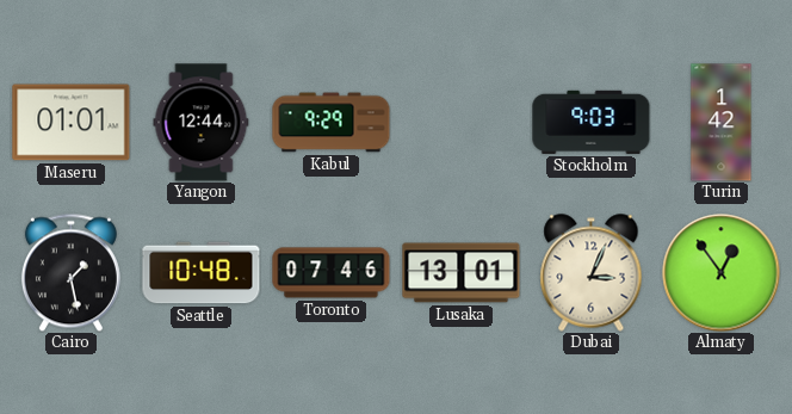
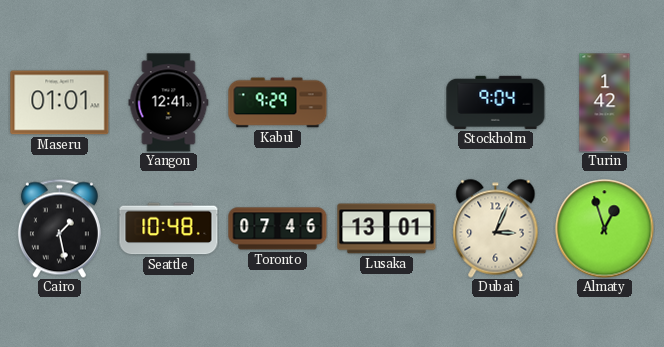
Yangon: 12:44 -> 12:41
Stockholm: 9:03 -> 9:04
Almaty: 12:54 -> 12:57
